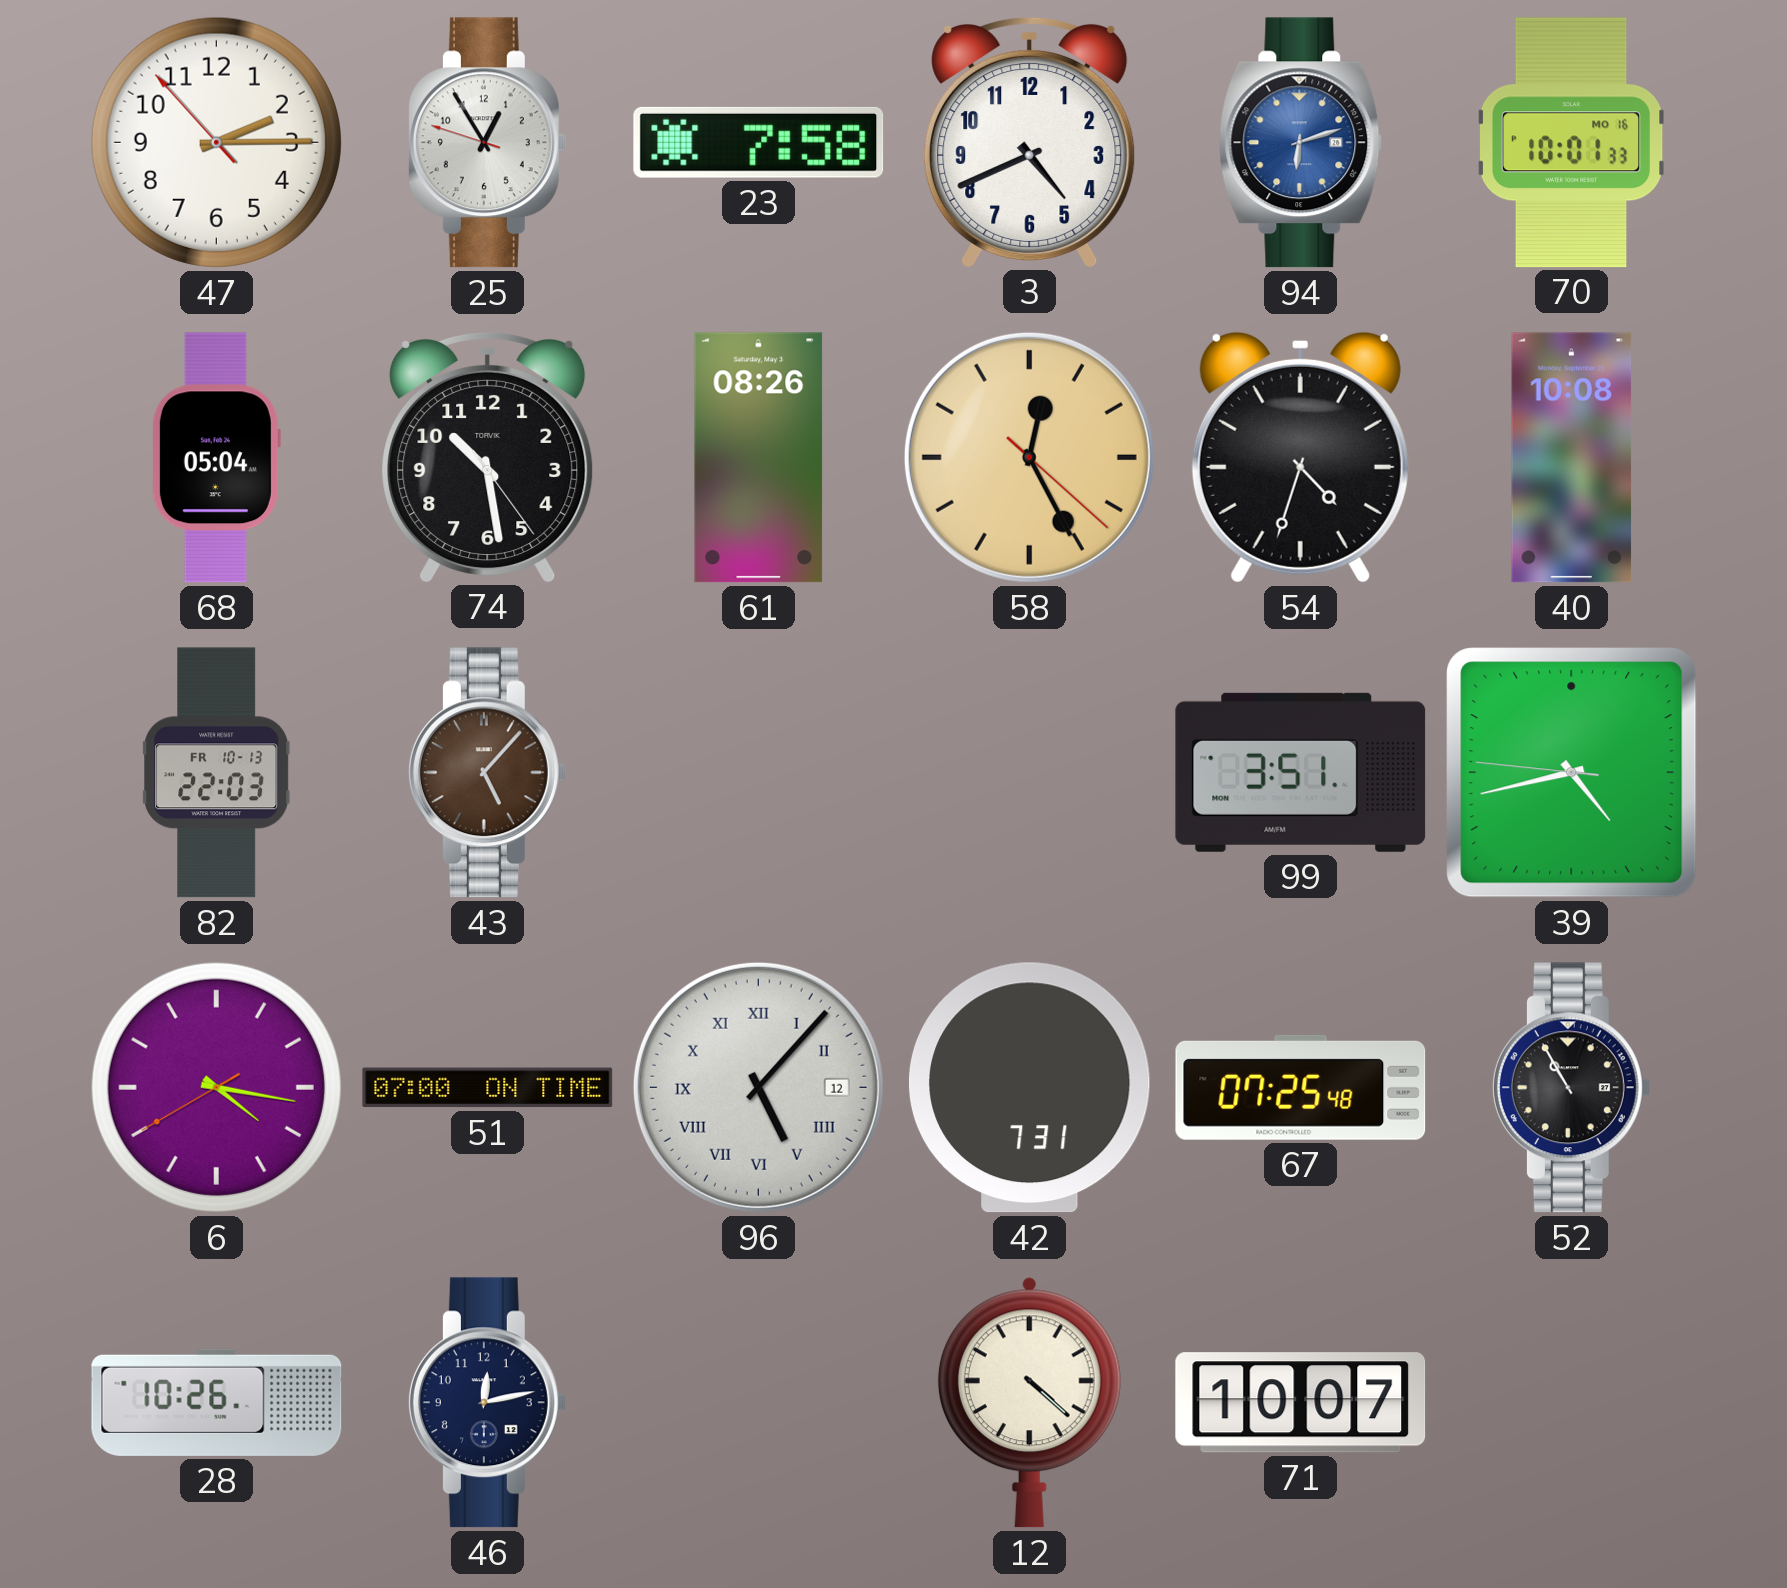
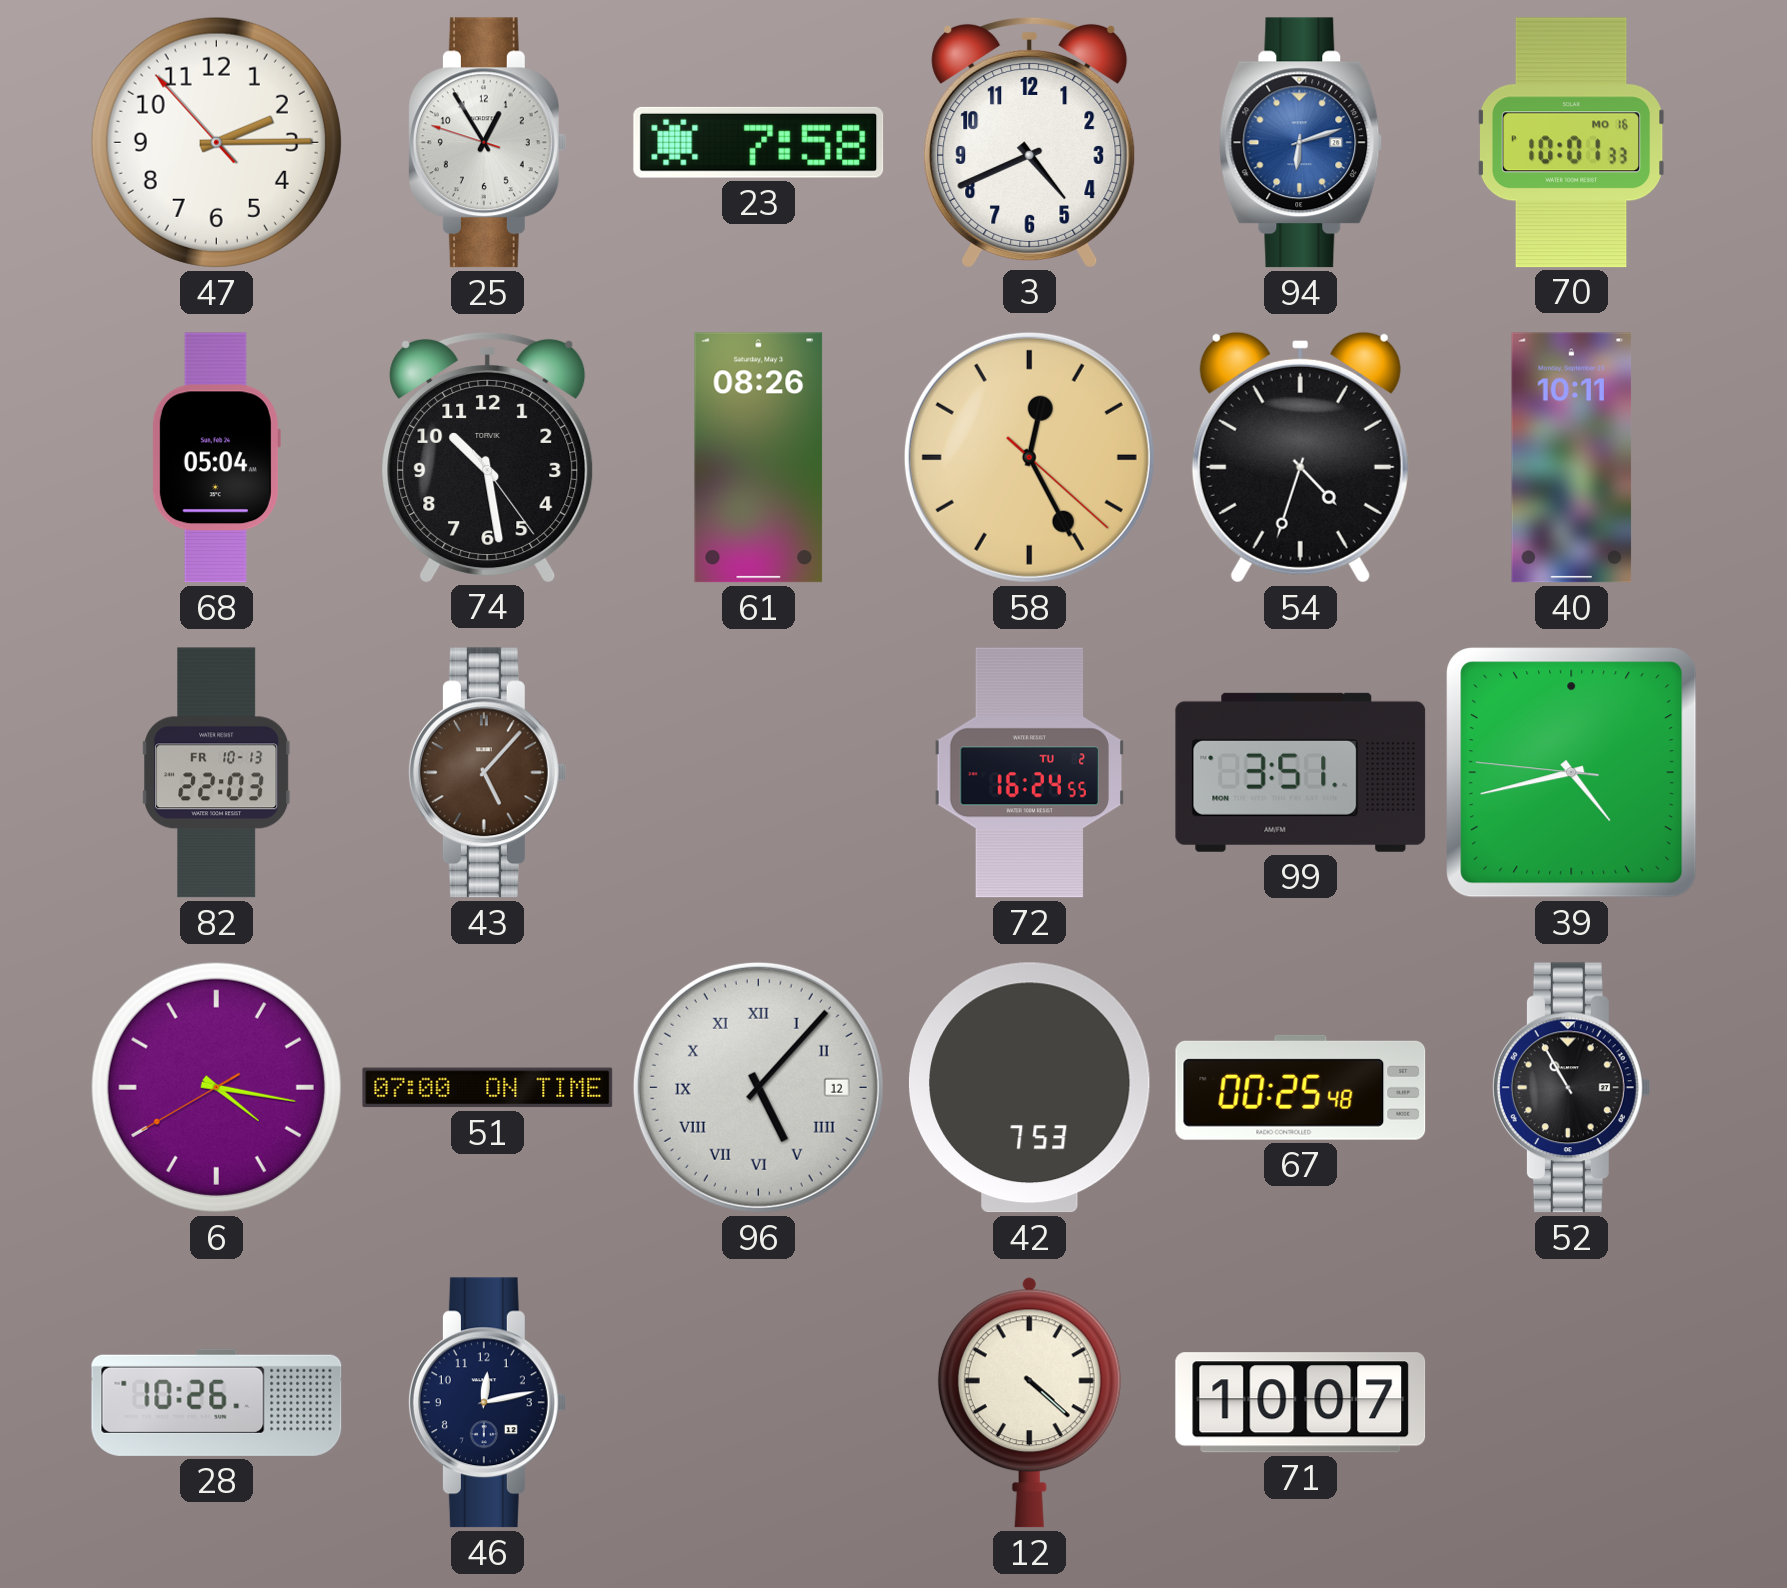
40: 10:08 -> 10:11
72: none -> 16:24
42: 7:31 -> 7:53
67: 07:25 -> 00:25
